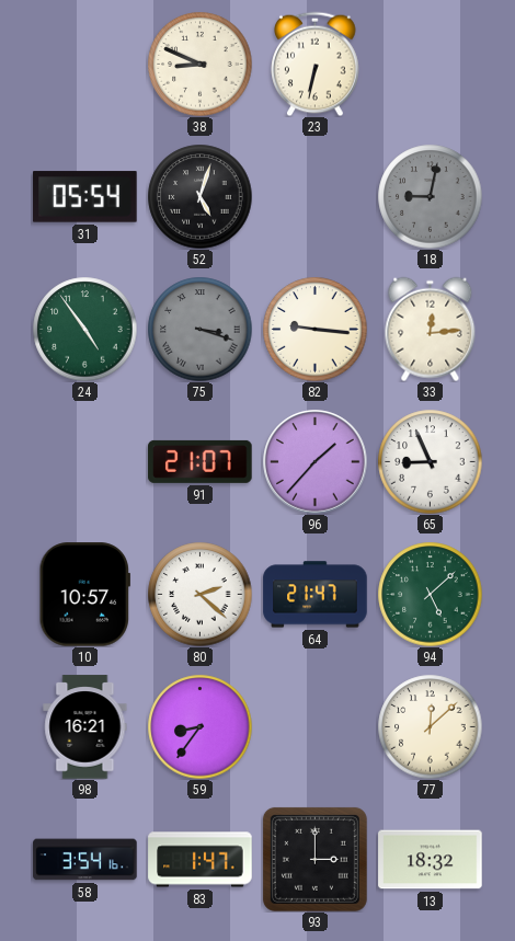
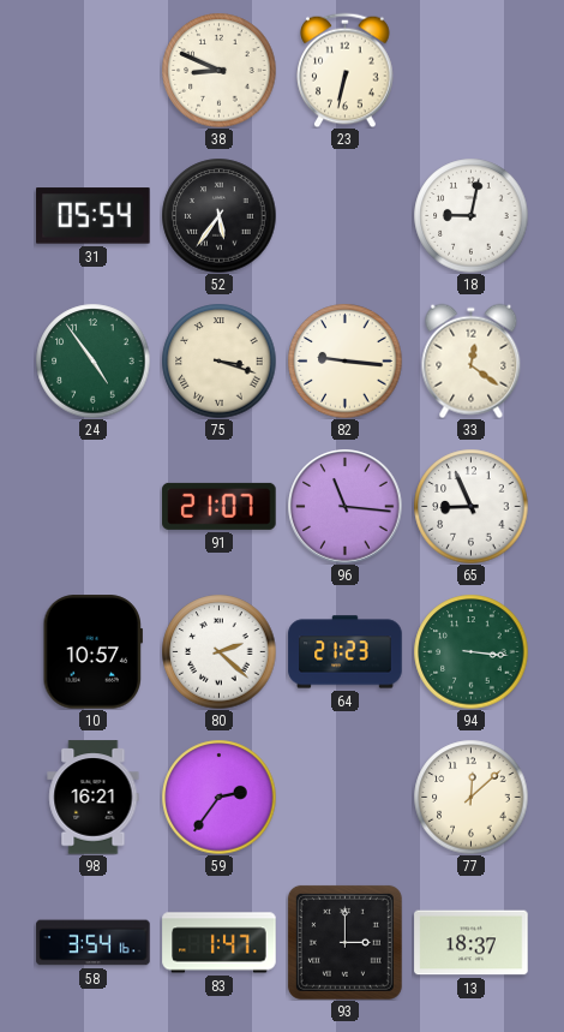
52: 5:03 -> 5:36
18 dial: grey -> white
75 dial: grey -> cream
33: 12:14 -> 12:21
96: 1:37 -> 11:16
64: 21:47 -> 21:23
94: 5:08 -> 3:16
59: 8:36 -> 2:36
13: 18:32 -> 18:37
